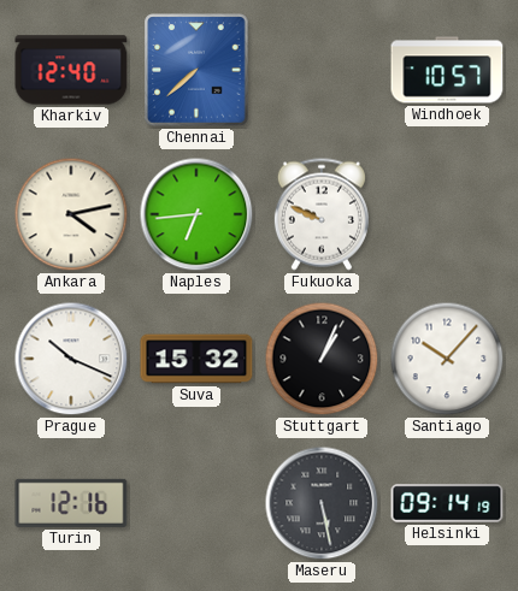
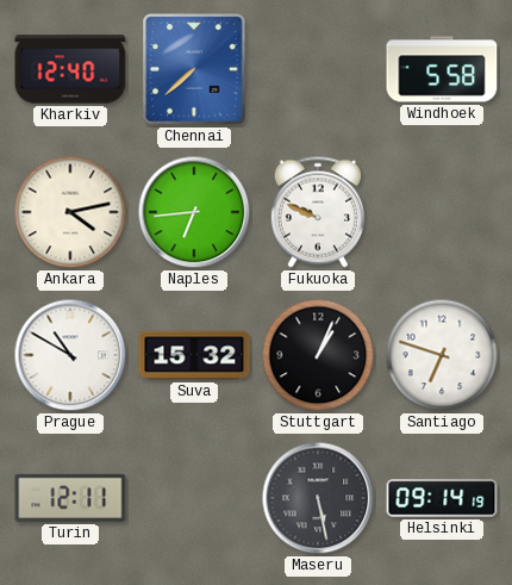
Windhoek: 10:57 -> 5:58
Prague: 10:19 -> 10:50
Santiago: 10:07 -> 6:48
Turin: 12:16 -> 12:11
